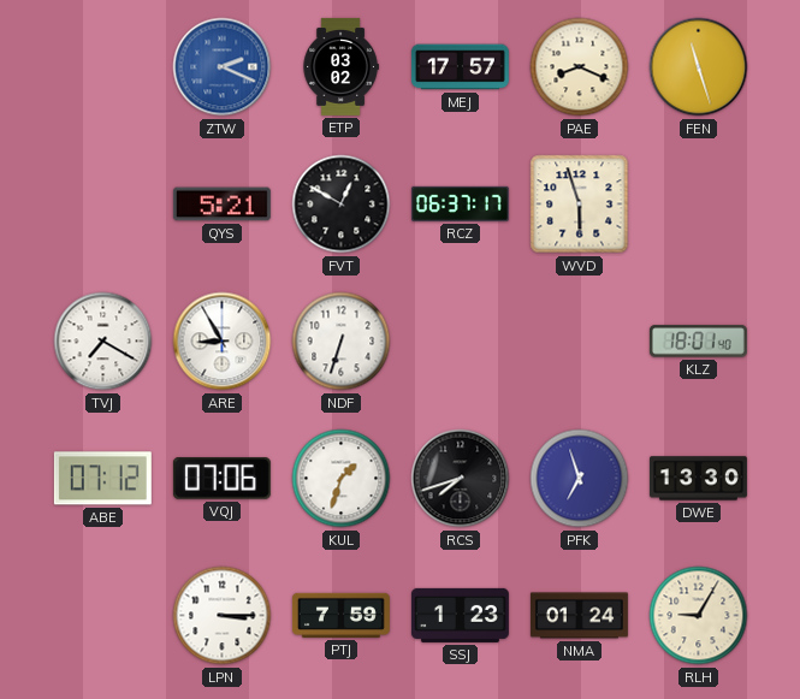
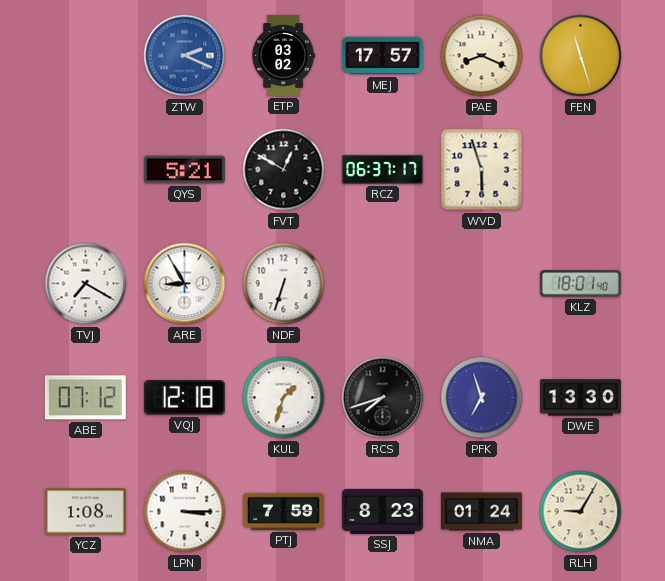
VQJ: 07:06 -> 12:18
YCZ: none -> 1:08
SSJ: 1:23 -> 8:23
